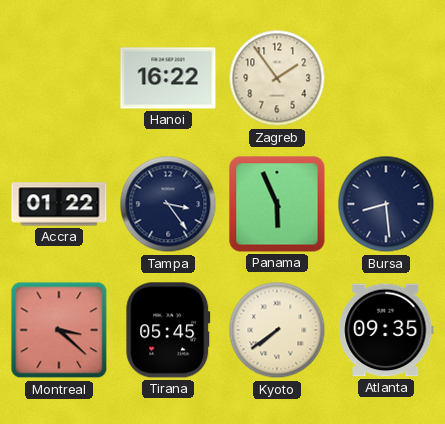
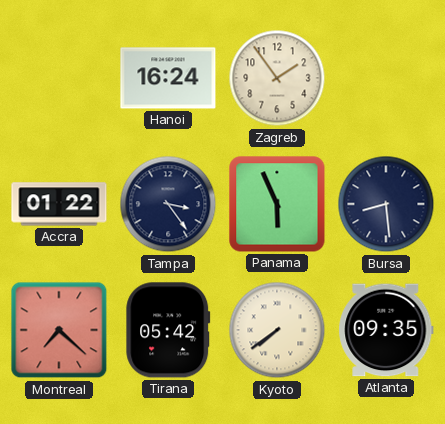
Hanoi: 16:22 -> 16:24
Montreal: 3:22 -> 7:22
Tirana: 05:45 -> 05:42
